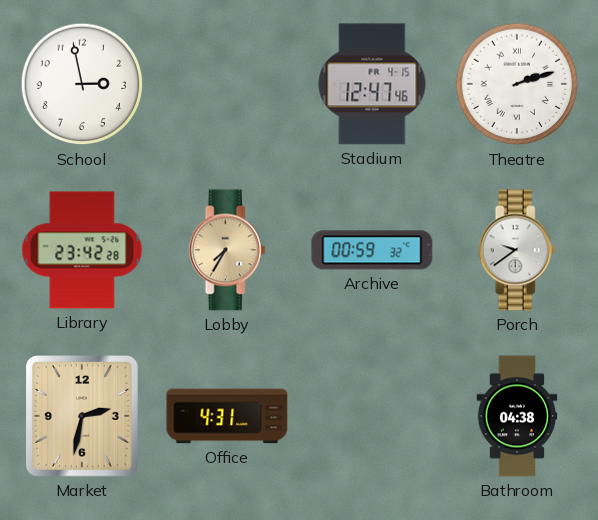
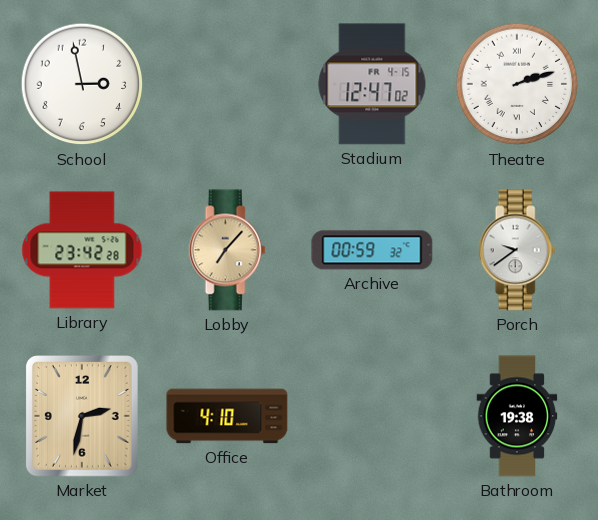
Stadium: 12:47:46 -> 12:47:02
Lobby: 7:35 -> 7:07
Office: 4:31 -> 4:10
Bathroom: 04:38 -> 19:38
